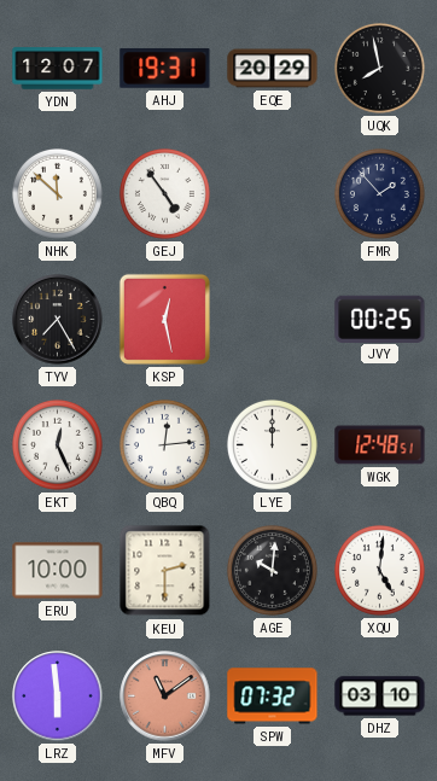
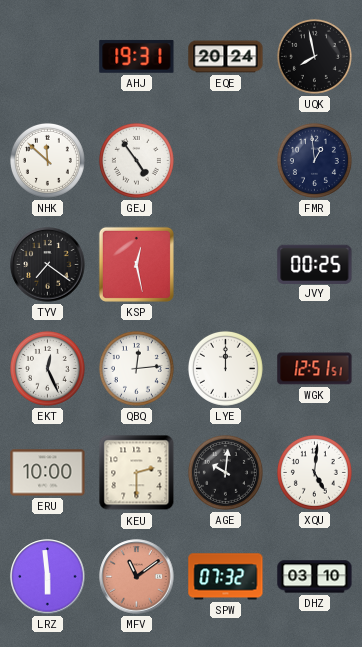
YDN: 12:07 -> none
EQE: 20:29 -> 20:24
FMR: 1:53 -> 12:59
TYV: 7:25 -> 7:21
WGK: 12:48 -> 12:51
